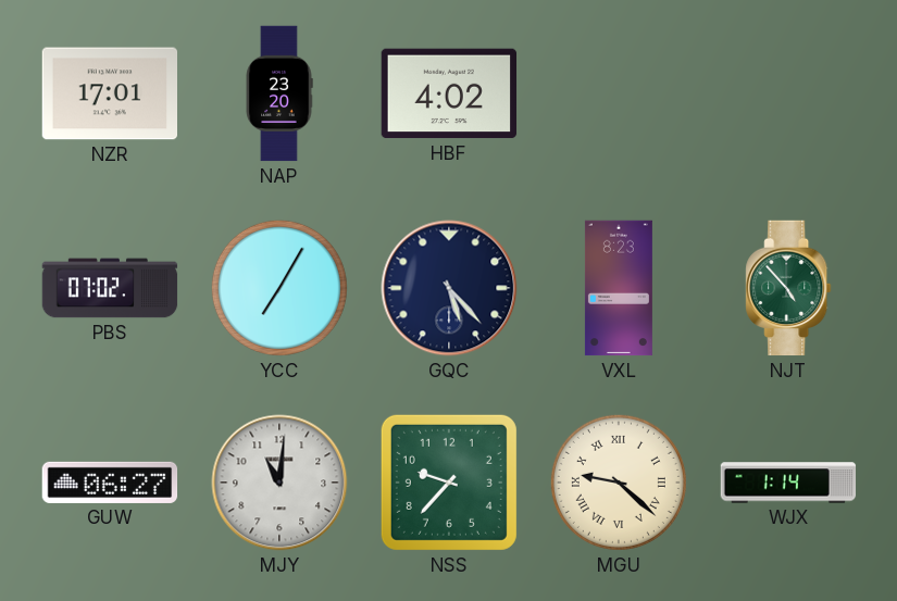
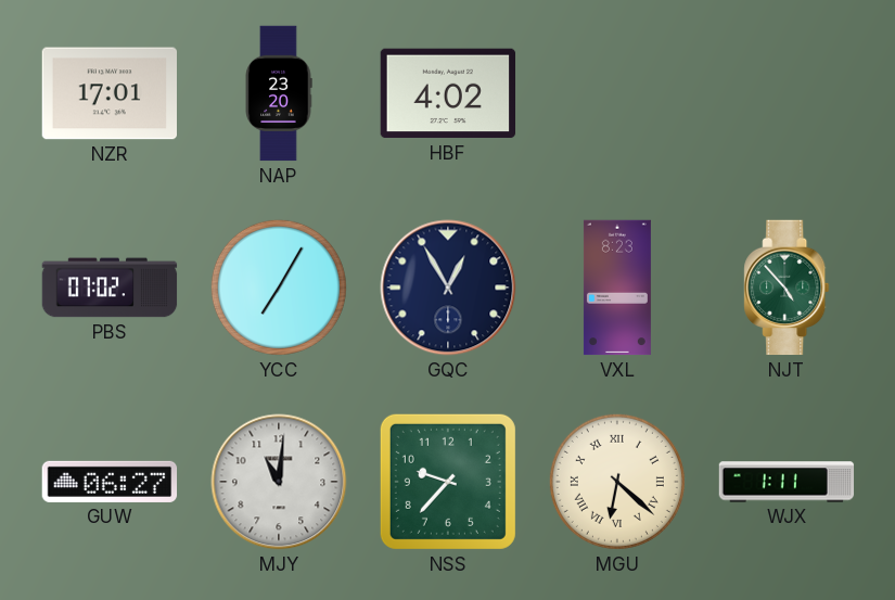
GQC: 5:23 -> 12:55
MGU: 9:22 -> 6:22
WJX: 1:14 -> 1:11
